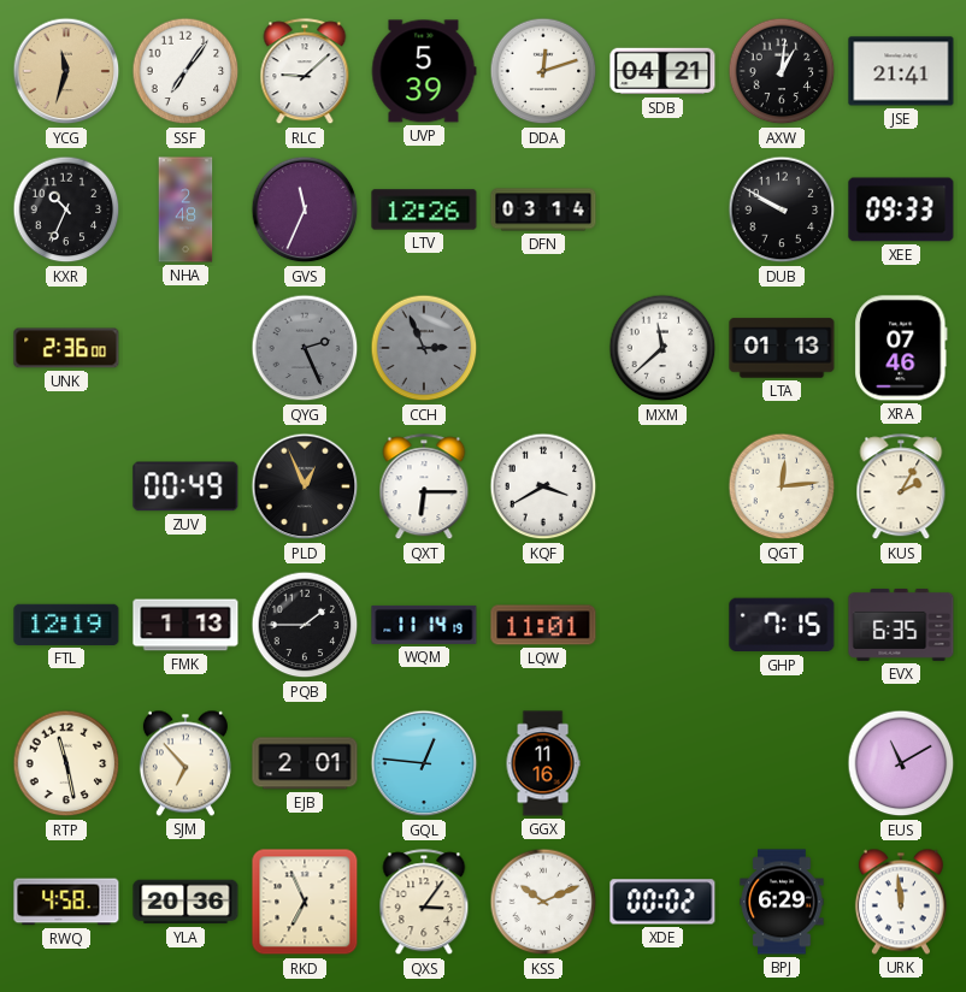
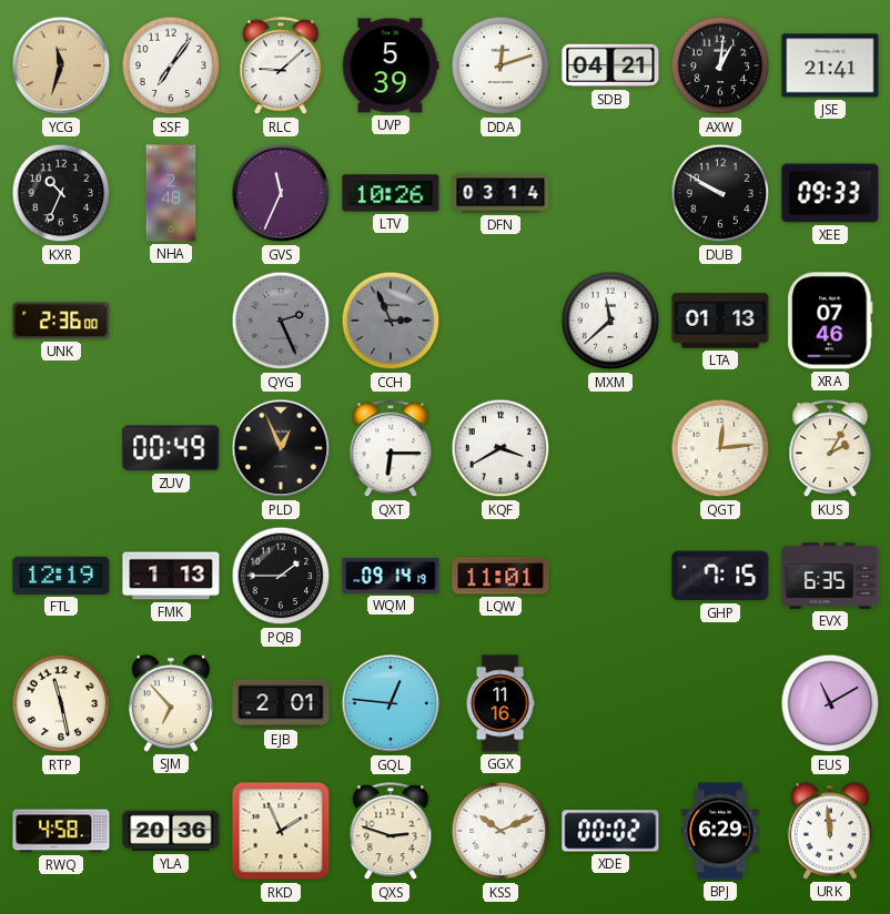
LTV: 12:26 -> 10:26
WQM: 11:14 -> 09:14
RKD: 6:56 -> 1:56
QXS: 3:06 -> 2:48
